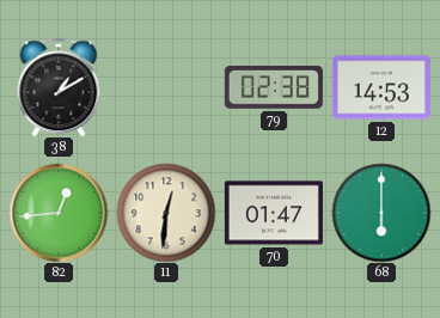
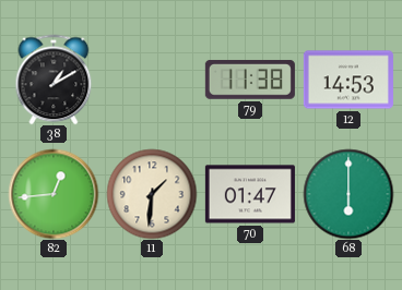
79: 02:38 -> 11:38
11: 12:31 -> 1:31
